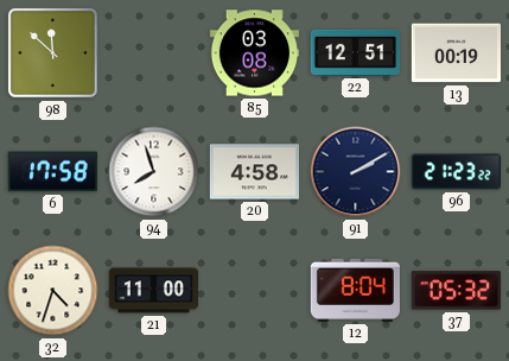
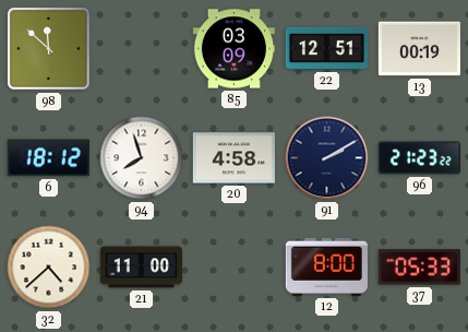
85: 03:08 -> 03:09
6: 17:58 -> 18:12
32: 4:33 -> 4:38
12: 8:04 -> 8:00
37: 05:32 -> 05:33
